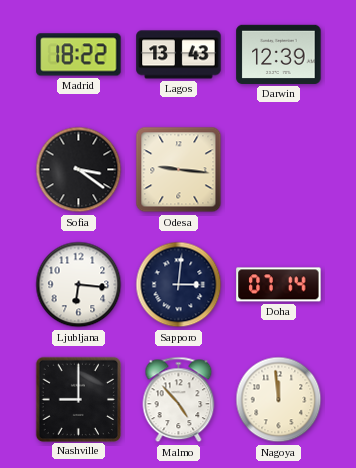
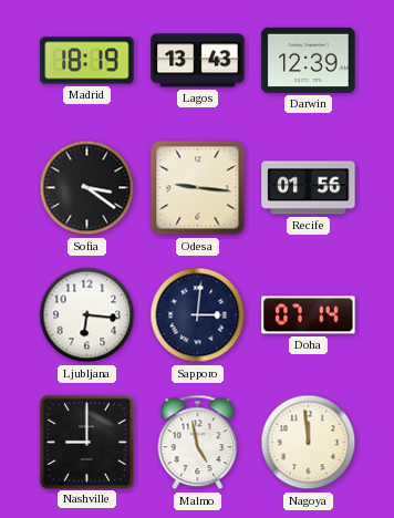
Madrid: 18:22 -> 18:19
Recife: none -> 01:56
Malmo: 4:53 -> 4:58
